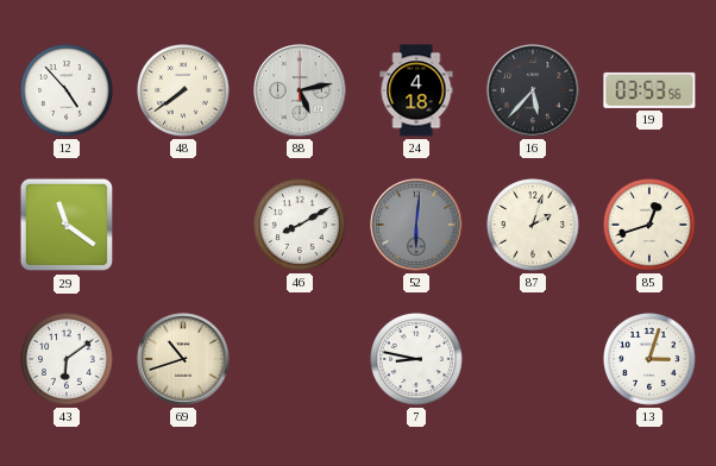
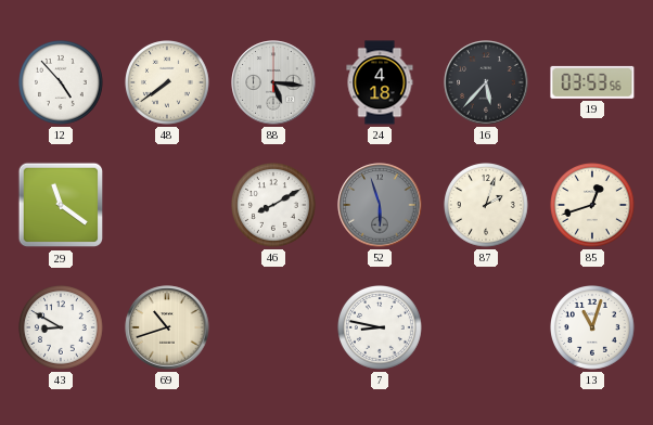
88: 5:13 -> 5:16
52: 6:01 -> 5:57
43: 6:09 -> 8:50
13: 3:03 -> 11:03
